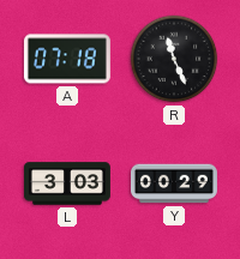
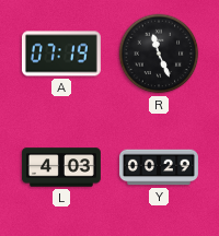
A: 07:18 -> 07:19
L: 3:03 -> 4:03
